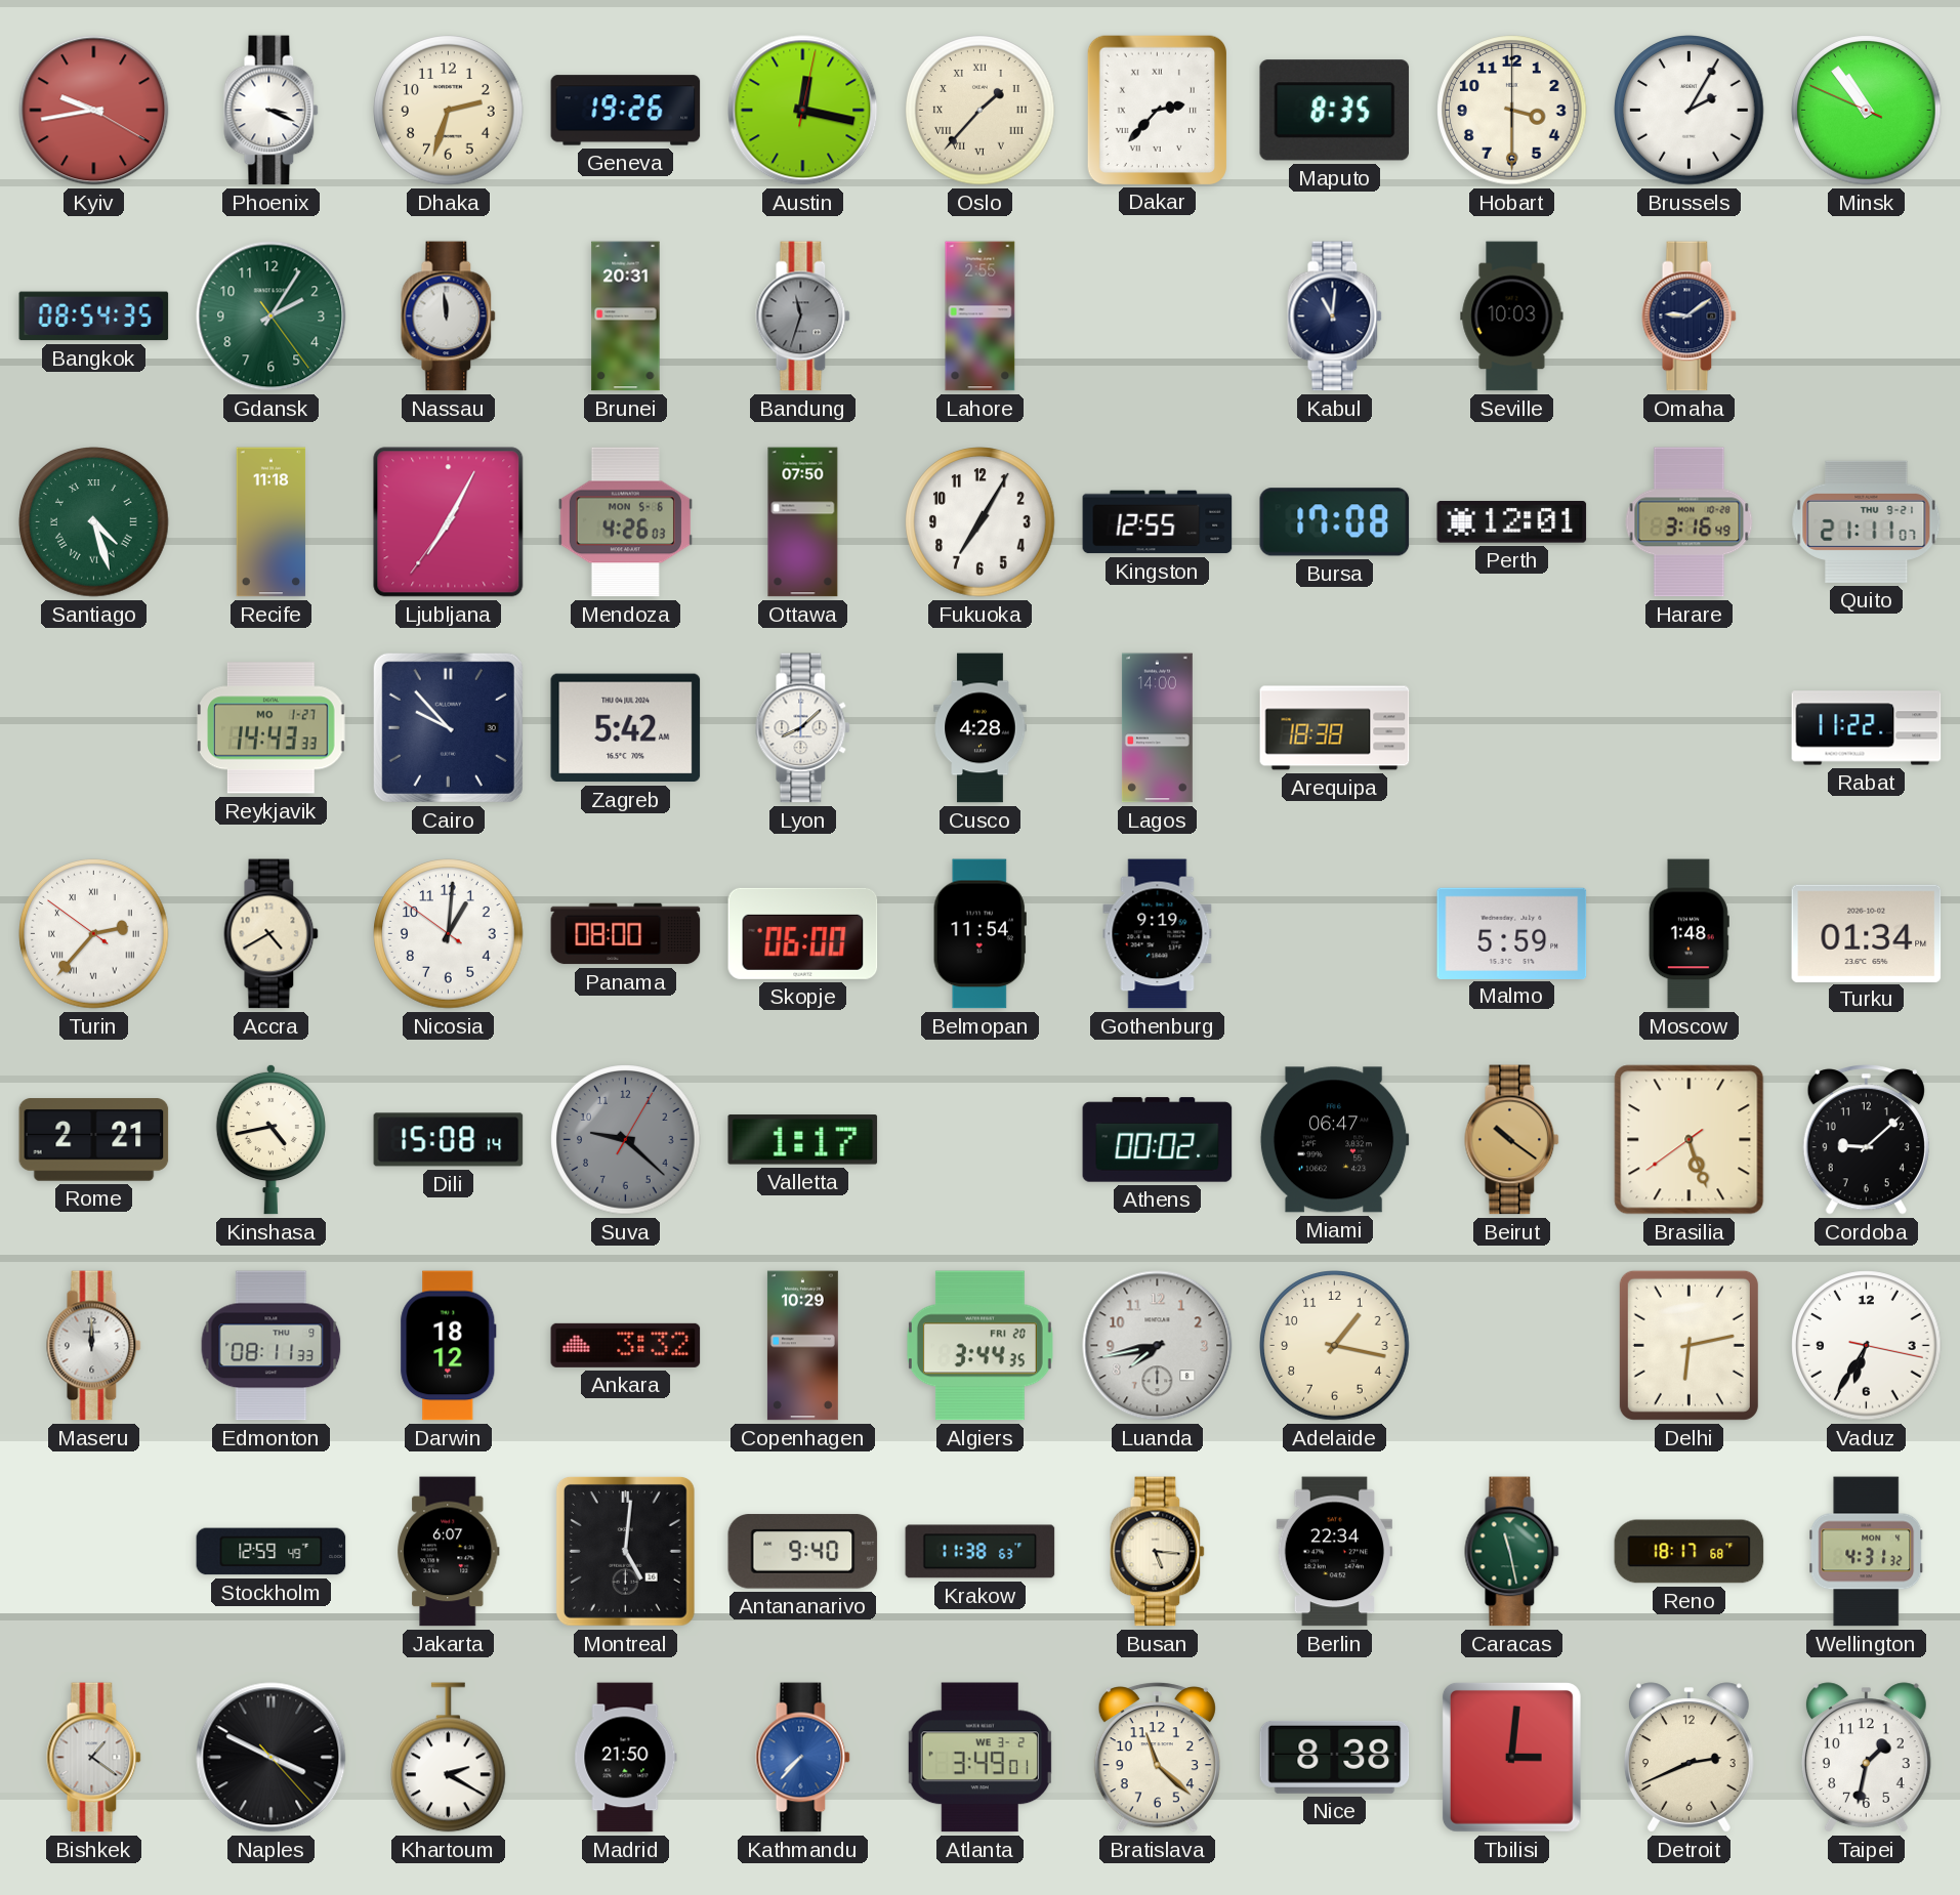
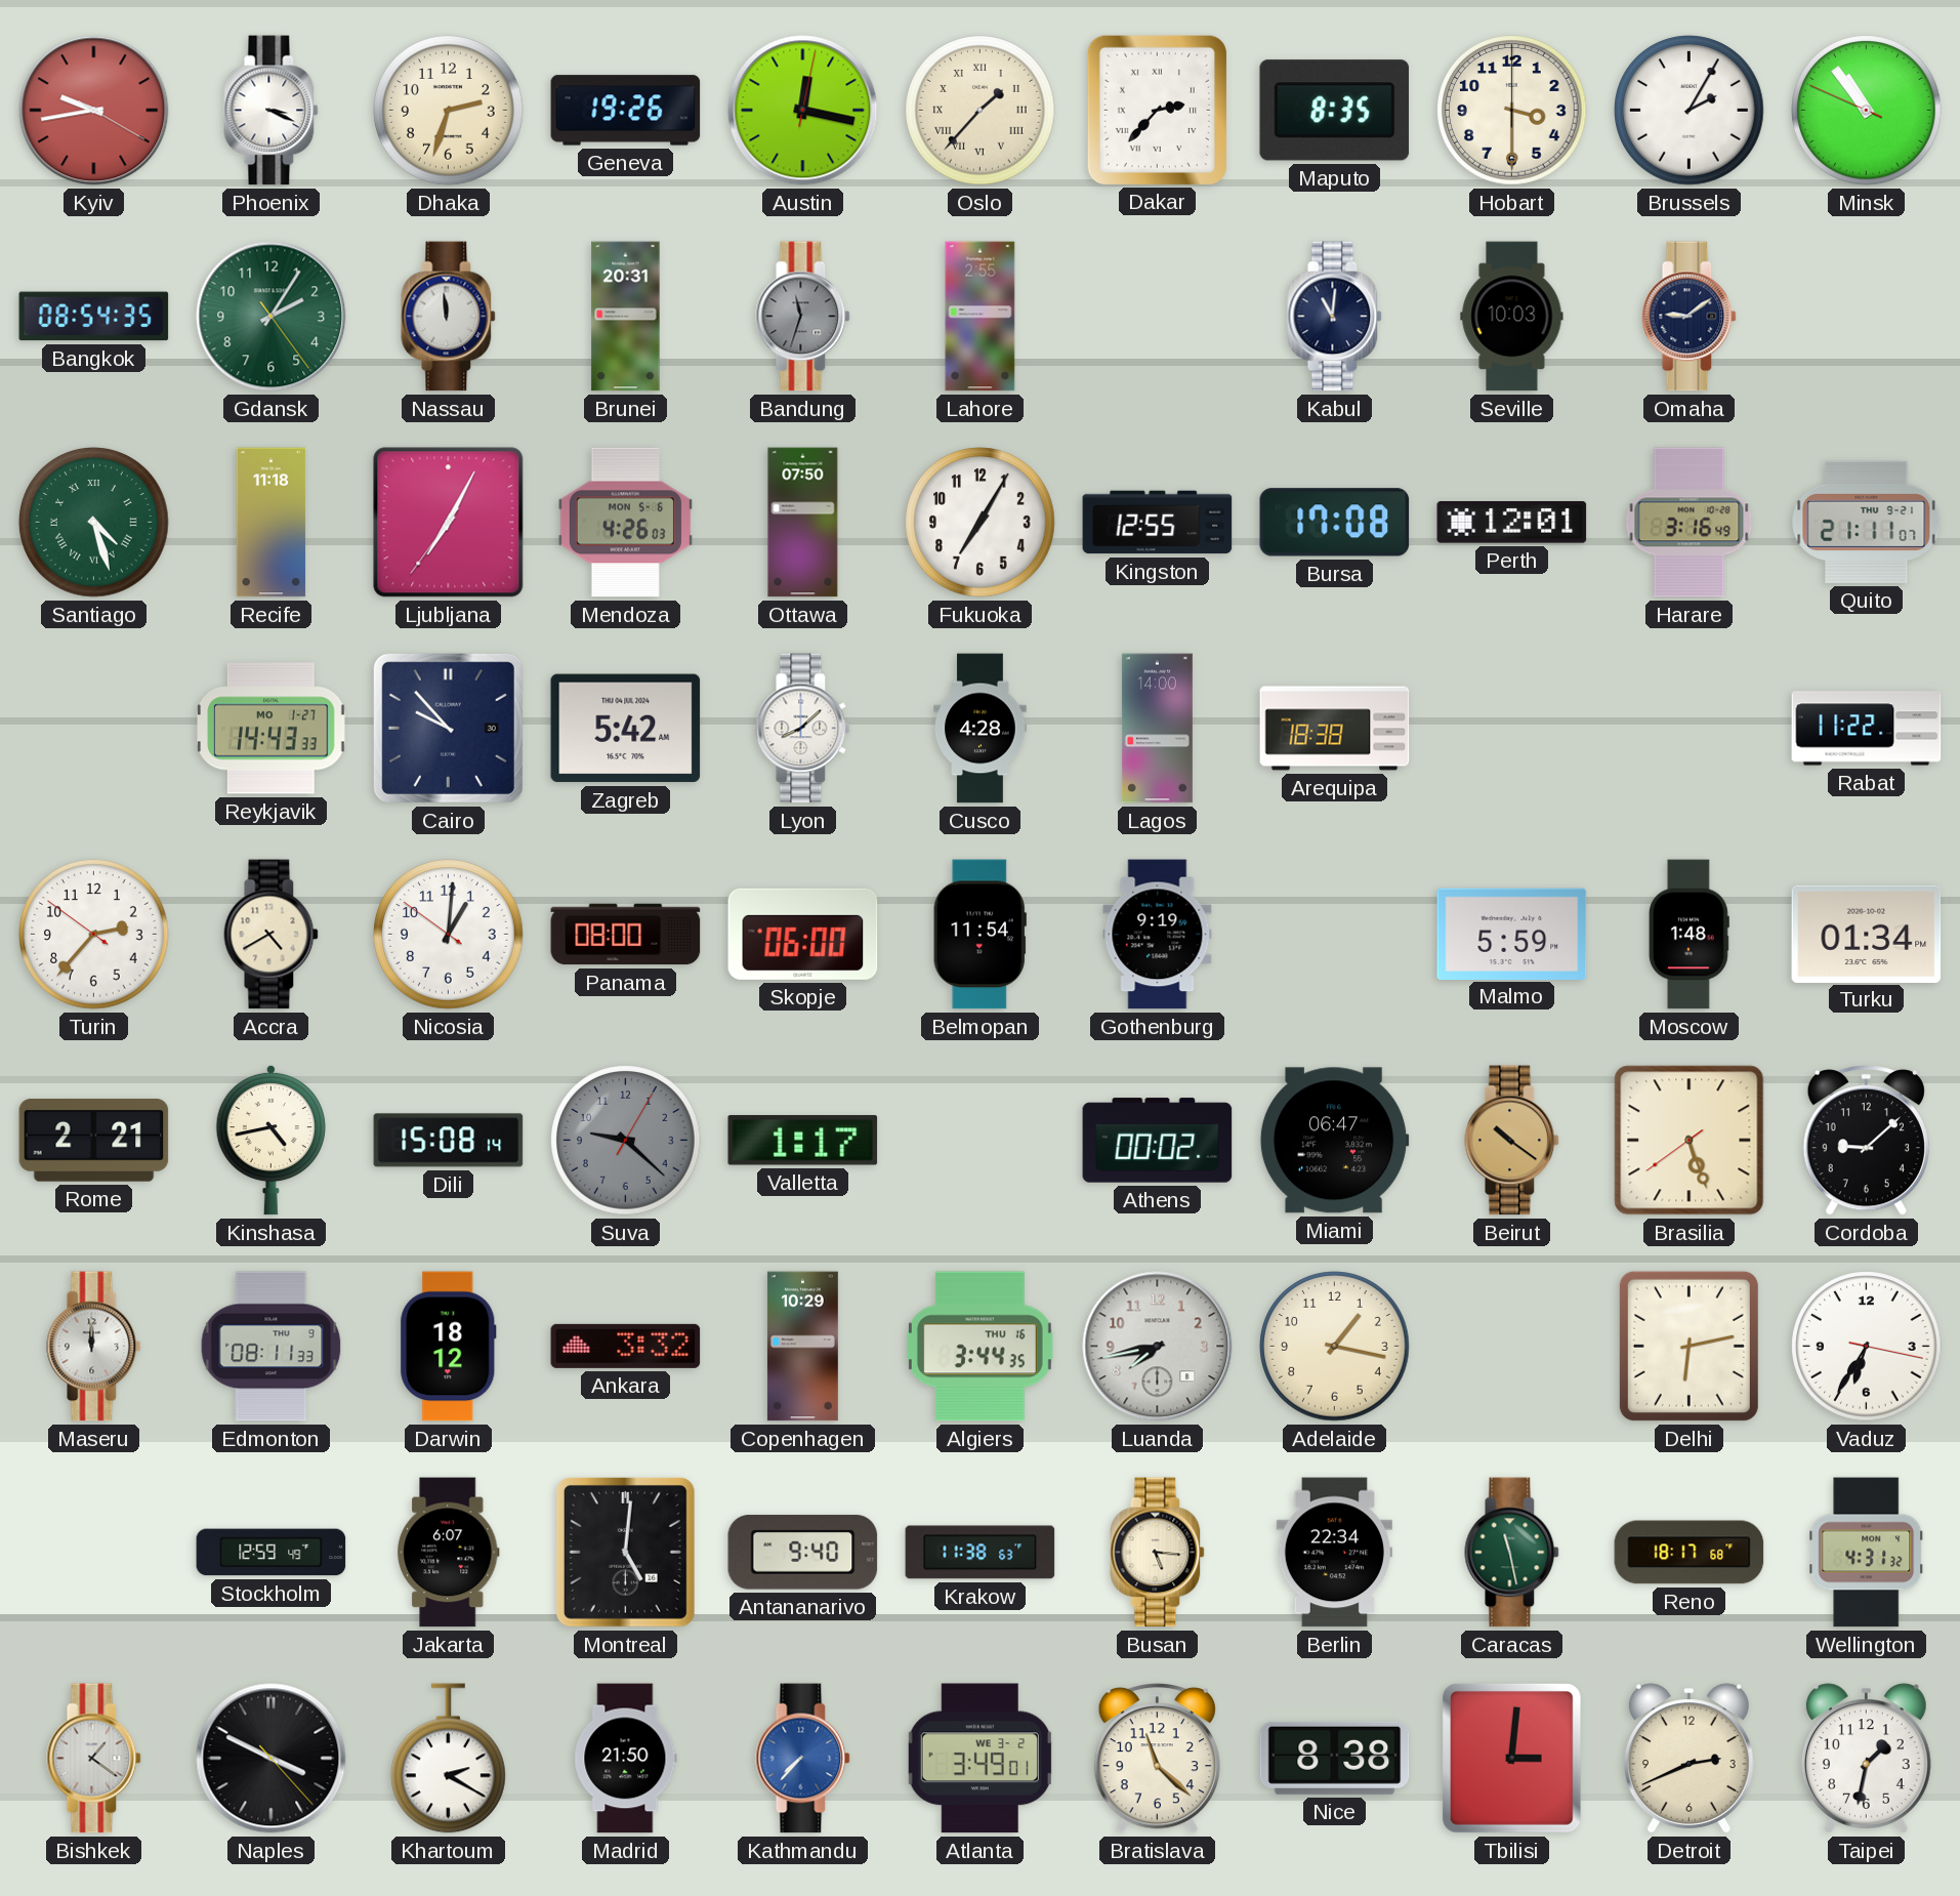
Turin numerals: Roman -> Arabic
Algiers date: FRI 20 -> THU 16
